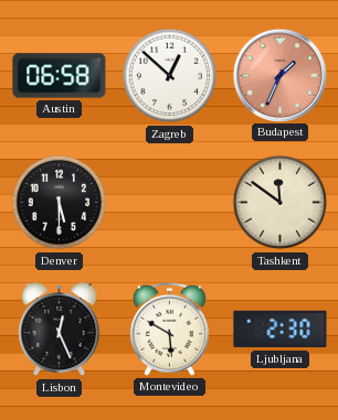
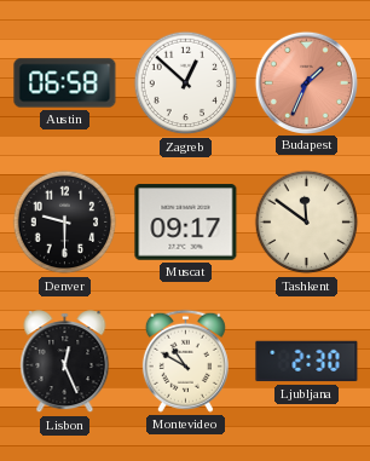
Denver: 5:30 -> 9:30
Muscat: none -> 09:17
Montevideo: 5:50 -> 10:50
